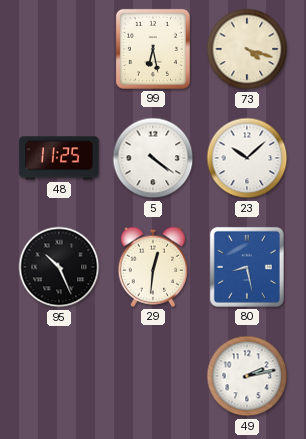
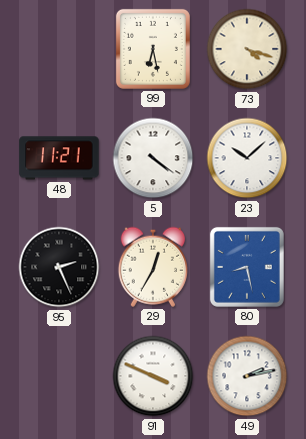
48: 11:25 -> 11:21
95: 10:26 -> 2:26
29: 12:31 -> 12:35
91: none -> 3:49
